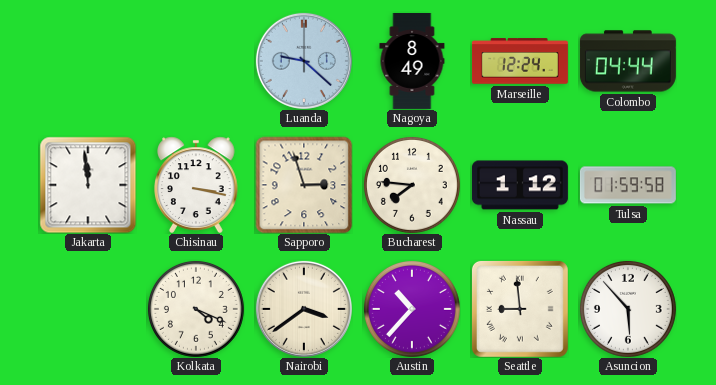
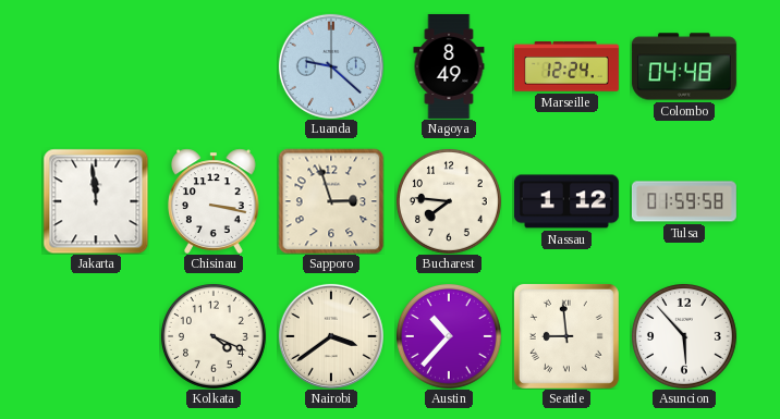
Colombo: 04:44 -> 04:48
